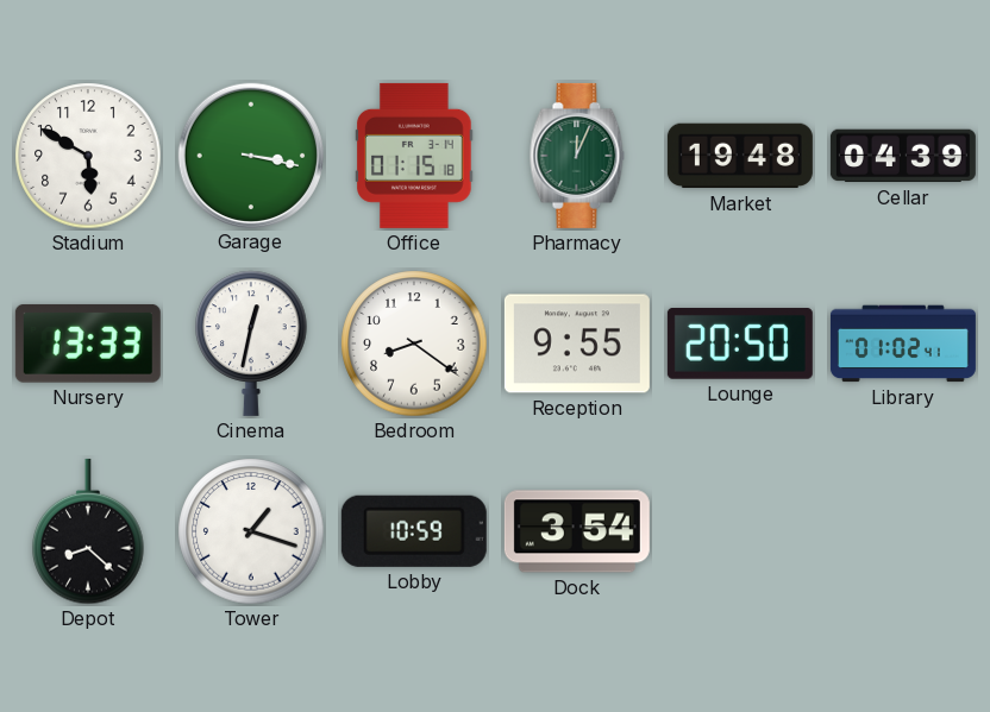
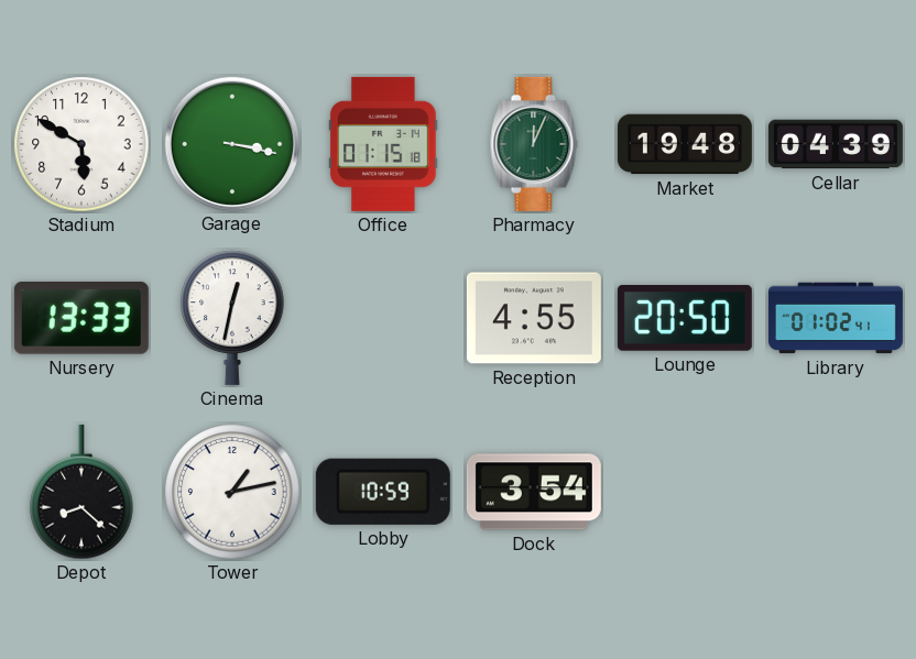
Bedroom: 8:21 -> none
Reception: 9:55 -> 4:55
Tower: 1:18 -> 1:13
